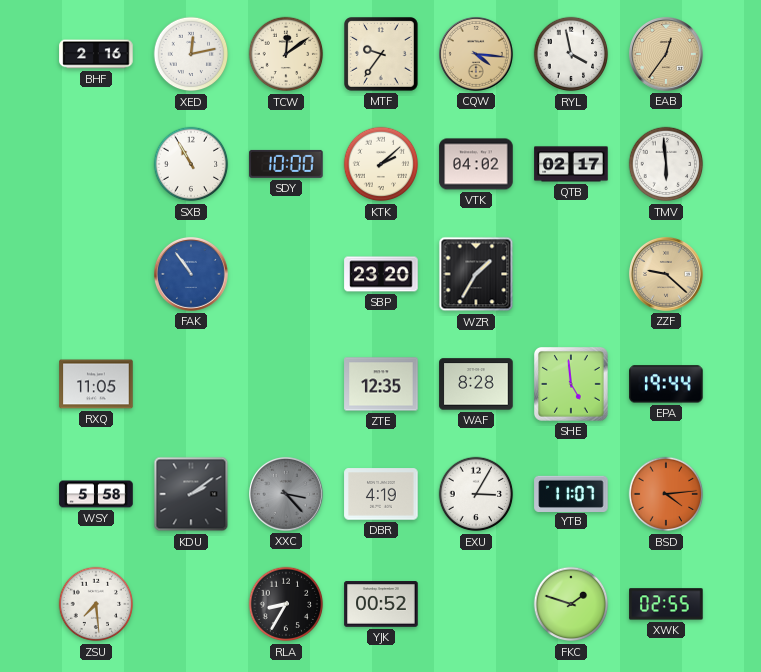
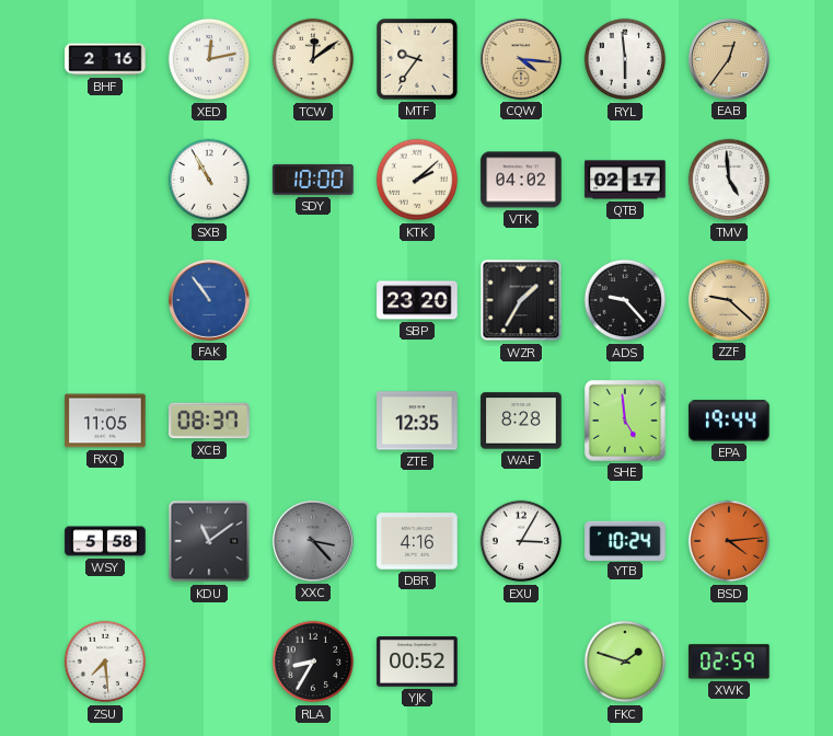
RYL: 3:58 -> 5:59
TMV: 5:59 -> 4:59
ADS: none -> 9:23
XCB: none -> 08:37
KDU: 2:09 -> 11:09
DBR: 4:19 -> 4:16
YTB: 11:07 -> 10:24
XWK: 02:55 -> 02:59
